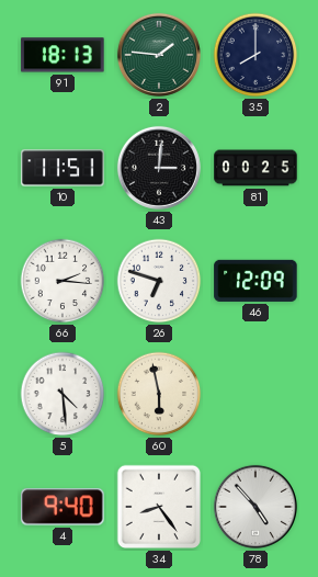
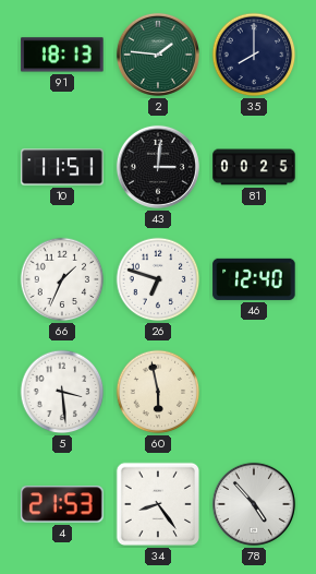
66: 2:16 -> 1:34
46: 12:09 -> 12:40
5: 4:29 -> 3:29
4: 9:40 -> 21:53
